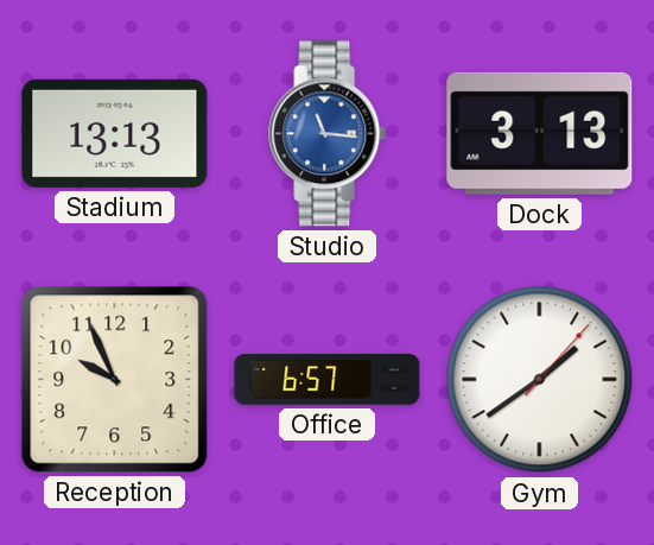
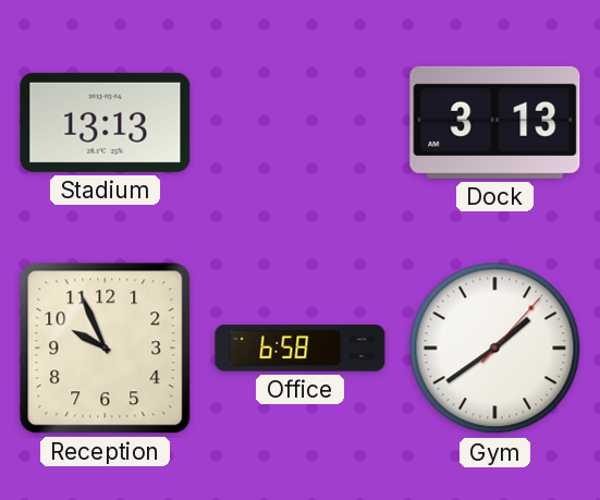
Studio: 11:16 -> none
Office: 6:57 -> 6:58
